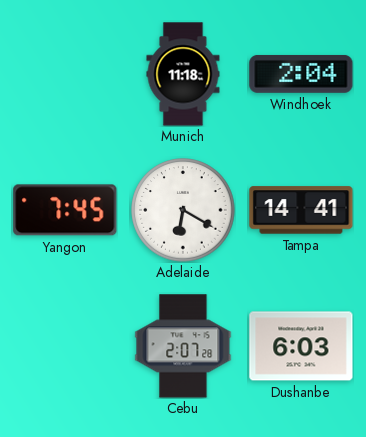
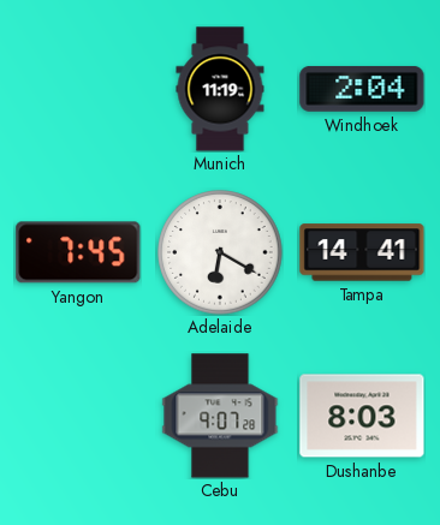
Munich: 11:18 -> 11:19
Cebu: 2:07 -> 9:07
Dushanbe: 6:03 -> 8:03
